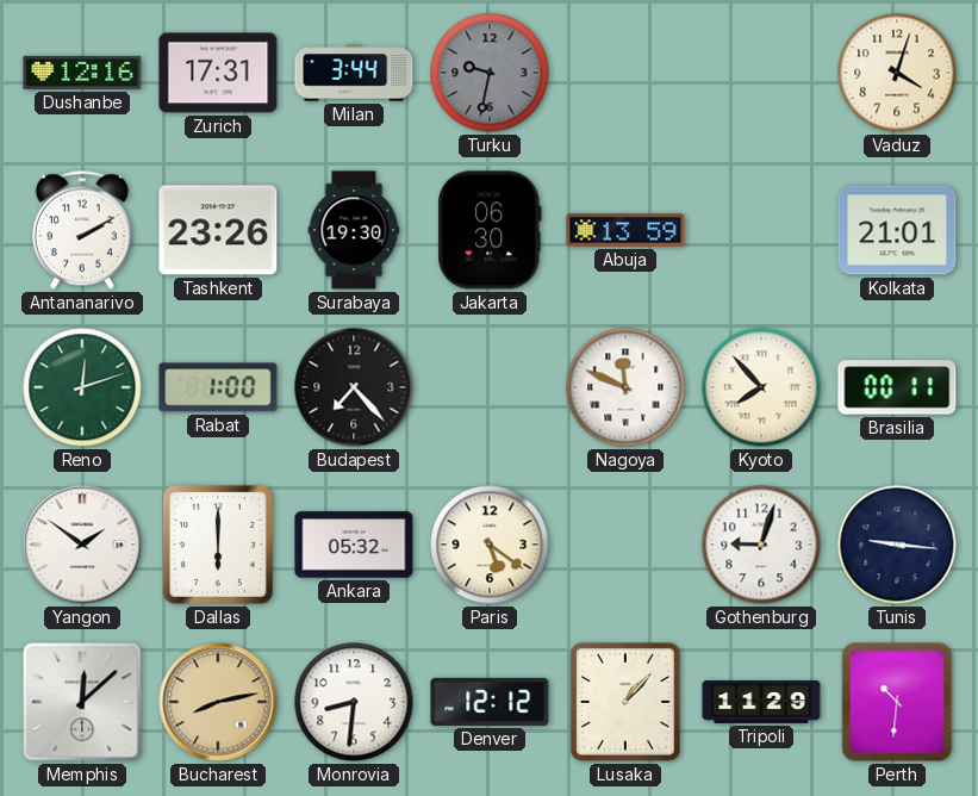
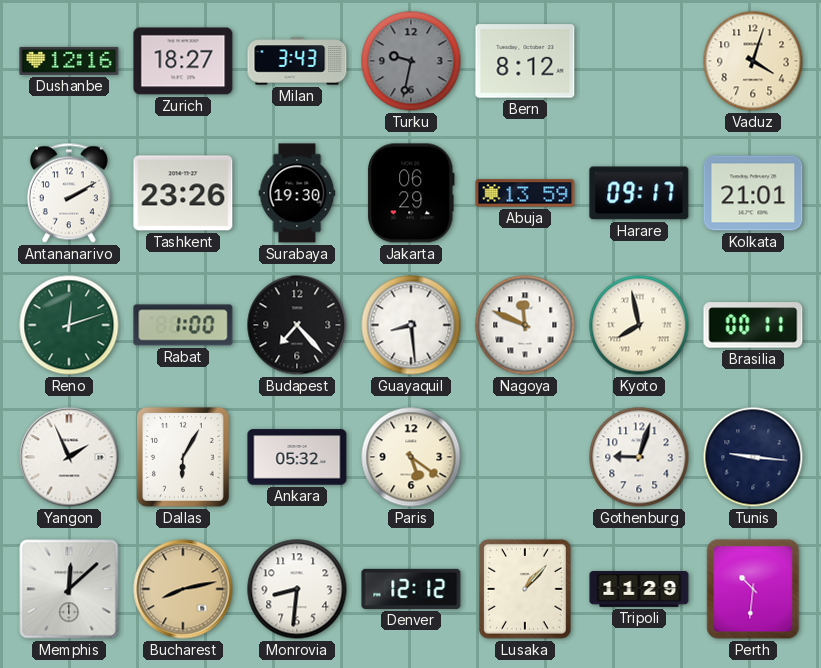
Zurich: 17:31 -> 18:27
Milan: 3:44 -> 3:43
Bern: none -> 8:12
Jakarta: 06:30 -> 06:29
Harare: none -> 09:17
Guayaquil: none -> 8:29
Kyoto: 7:53 -> 7:58
Yangon: 1:51 -> 1:56
Dallas: 6:00 -> 6:05
